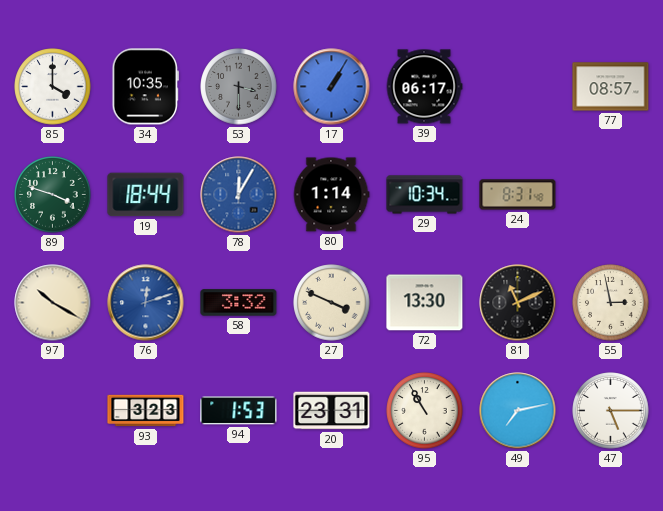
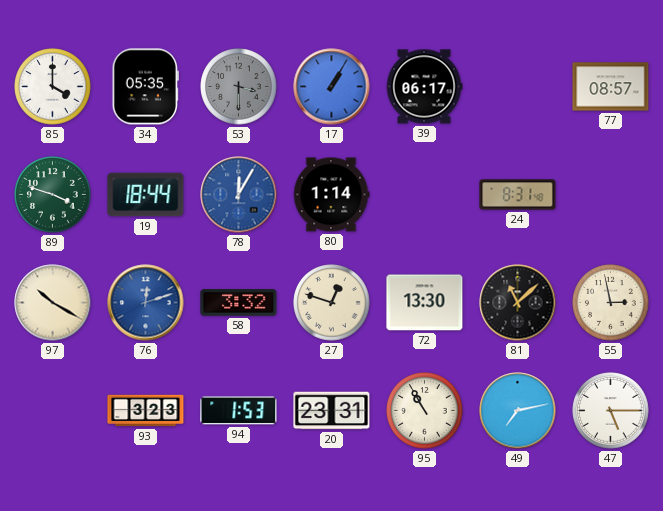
34: 10:35 -> 05:35
29: 10:34 -> none
27: 3:49 -> 12:48
81: 11:11 -> 11:08
